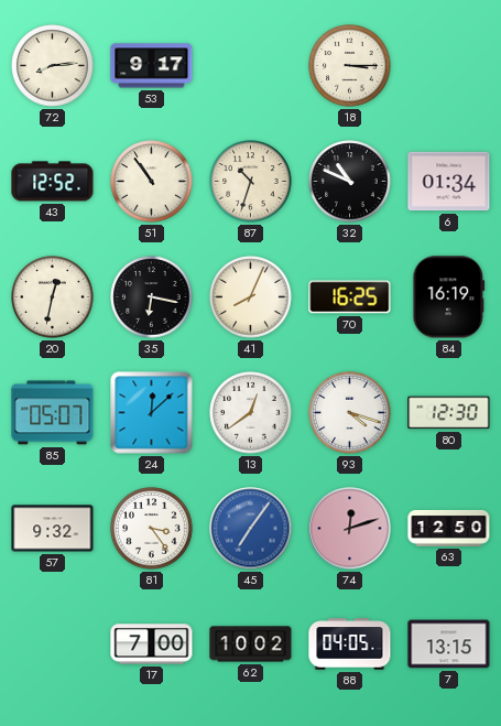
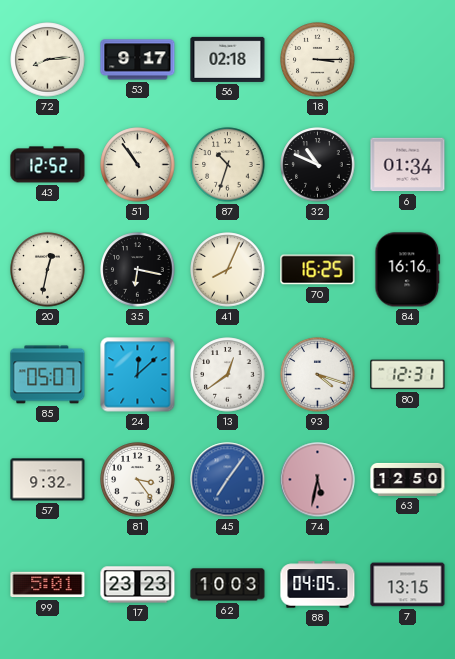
56: none -> 02:18
84: 16:19 -> 16:16
80: 12:30 -> 12:31
74: 12:12 -> 5:32
99: none -> 5:01
17: 7:00 -> 23:23
62: 10:02 -> 10:03
